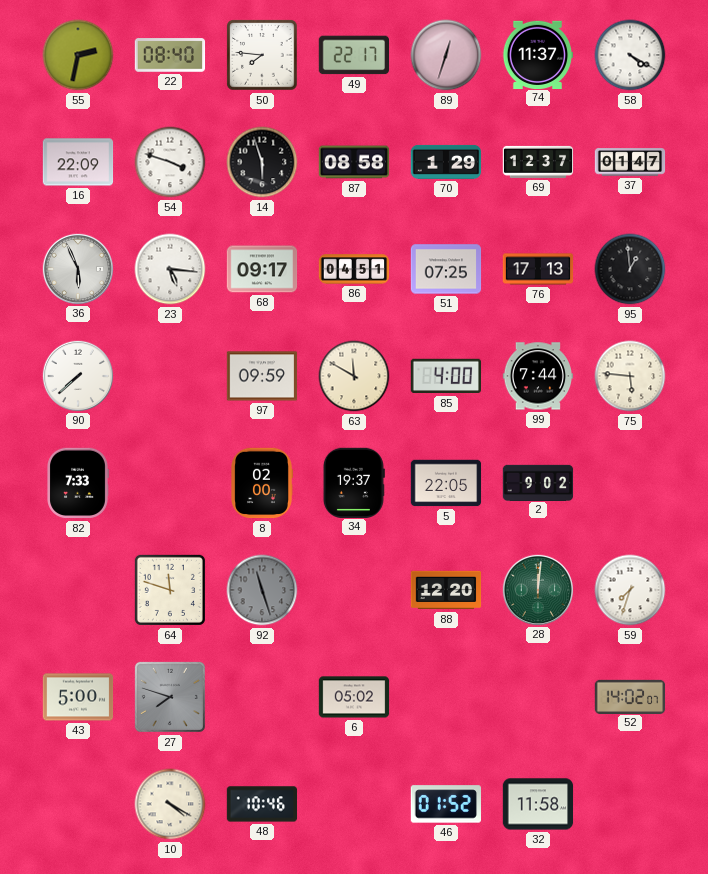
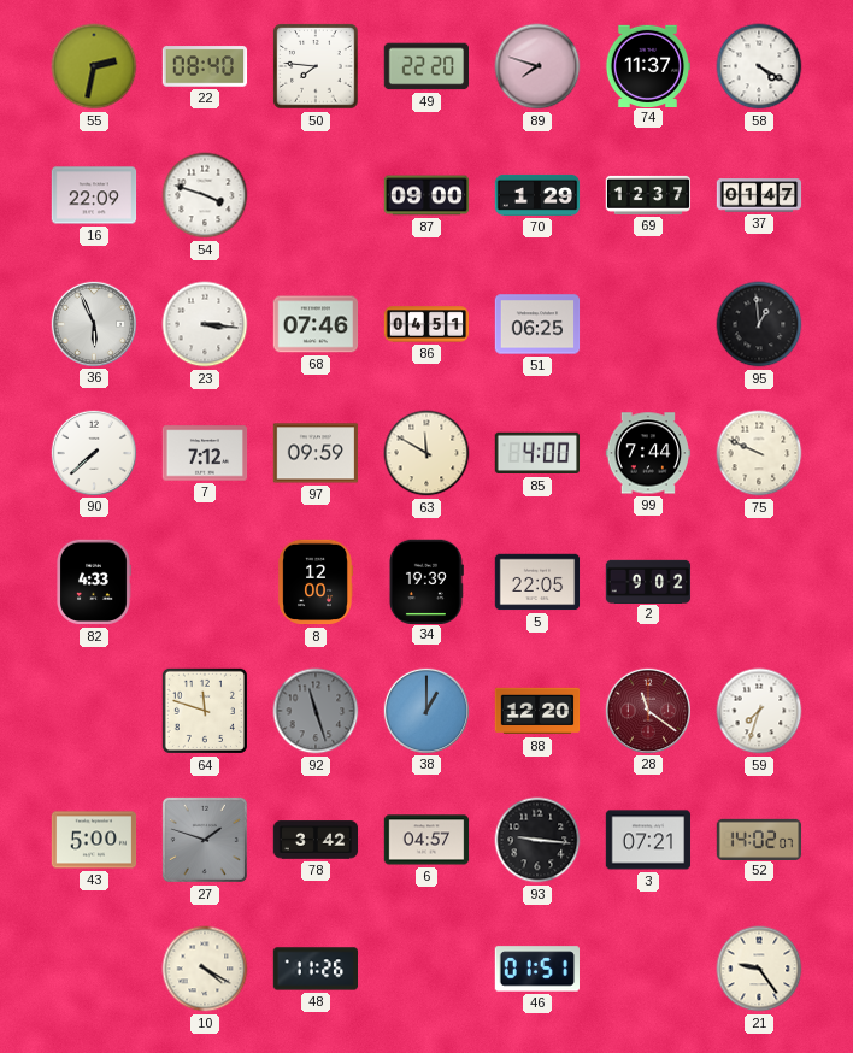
49: 22:17 -> 22:20
89: 12:33 -> 7:48
14: 5:57 -> none
87: 08:58 -> 09:00
23: 5:16 -> 3:16
68: 09:17 -> 07:46
51: 07:25 -> 06:25
76: 17:13 -> none
7: none -> 7:12
75: 5:46 -> 9:49
82: 7:33 -> 4:33
8: 02:00 -> 12:00
34: 19:37 -> 19:39
38: none -> 1:00
28: 12:01 -> 11:21
28 dial: green -> burgundy
27: 7:48 -> 1:48
78: none -> 3:42
6: 05:02 -> 04:57
93: none -> 9:16
3: none -> 07:21
48: 10:46 -> 11:26
46: 01:52 -> 01:51
32: 11:58 -> none
21: none -> 9:24
